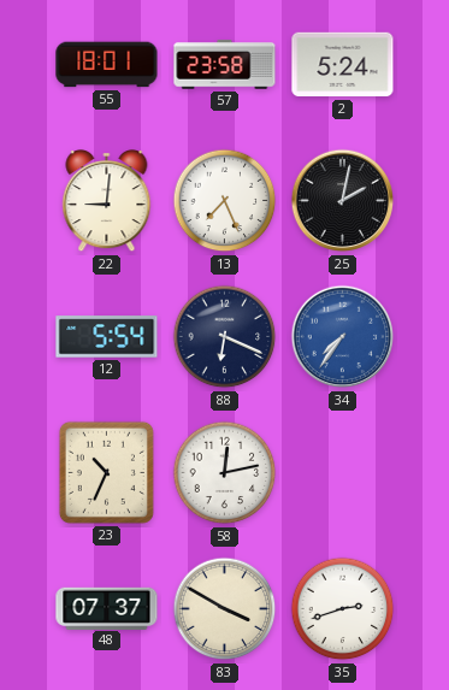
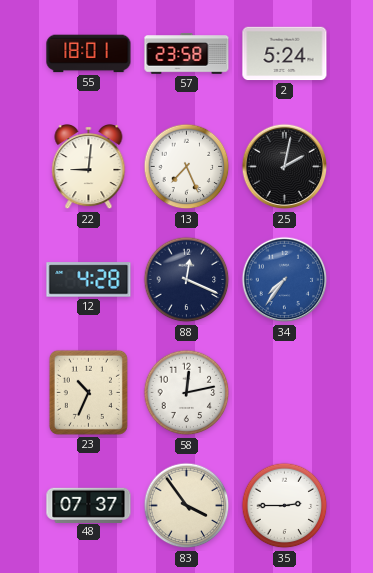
12: 5:54 -> 4:28
88: 6:19 -> 12:19
83: 3:50 -> 3:54
35: 2:42 -> 2:45
